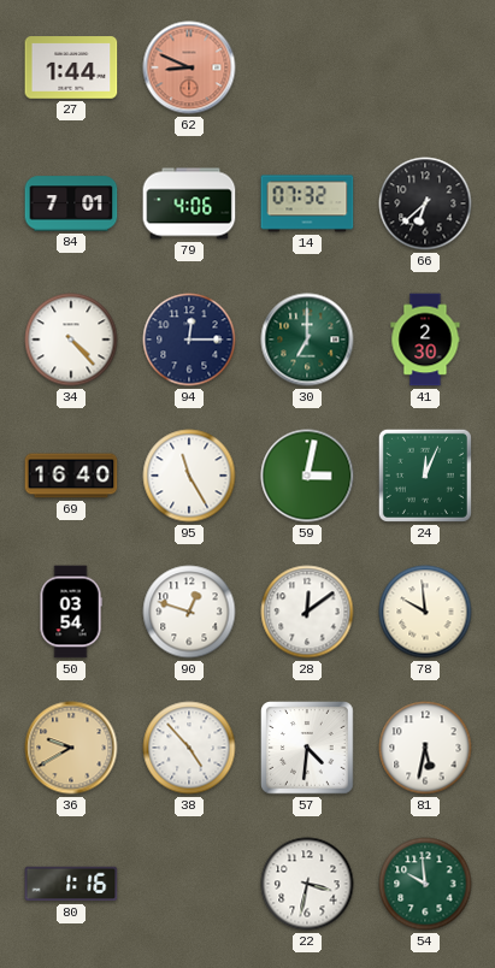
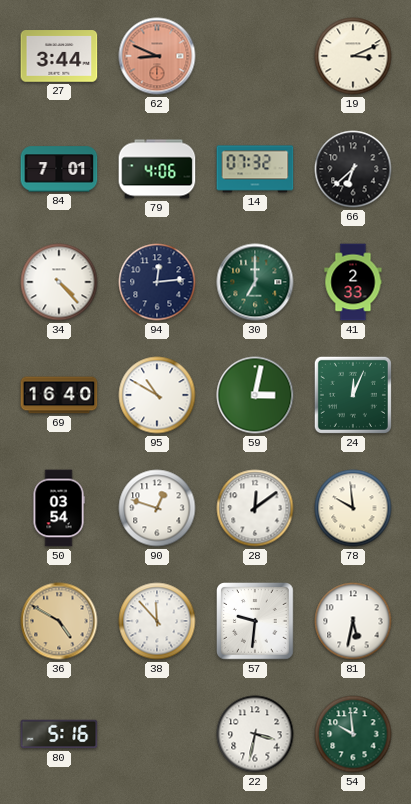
27: 1:44 -> 3:44
19: none -> 3:11
94: 12:15 -> 12:14
41: 2:30 -> 2:33
95: 11:25 -> 10:50
36: 9:40 -> 4:50
38: 4:53 -> 11:53
57: 4:31 -> 9:31
80: 1:16 -> 5:16
